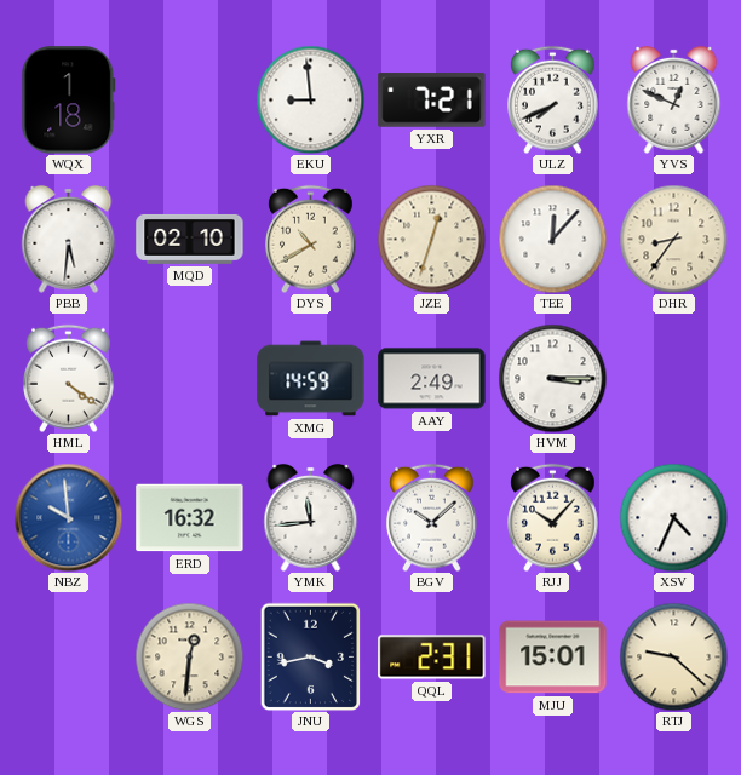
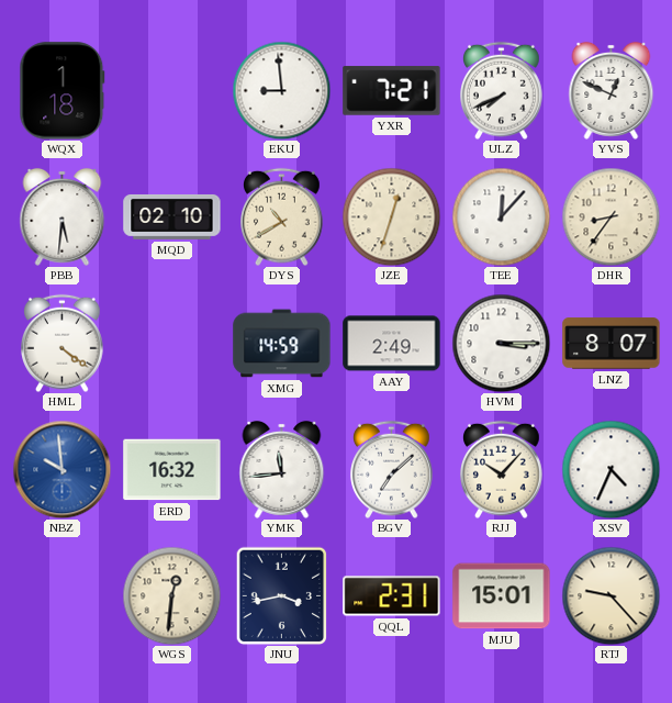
LNZ: none -> 8:07
BGV: 10:08 -> 7:08
RTJ: 9:22 -> 9:23
